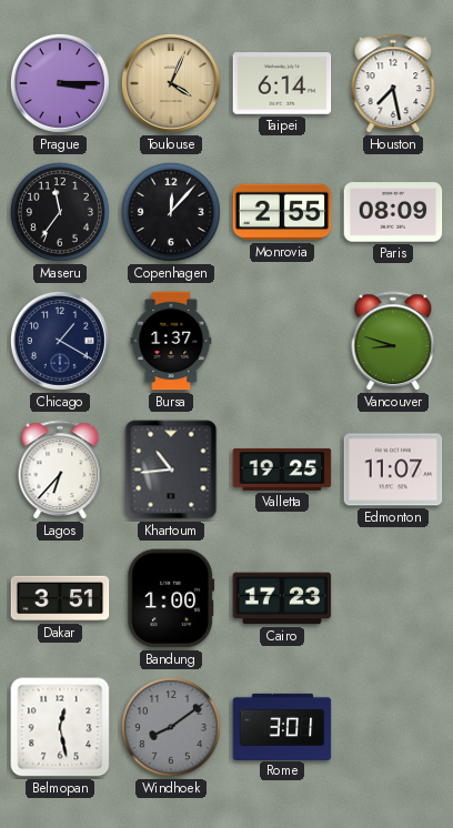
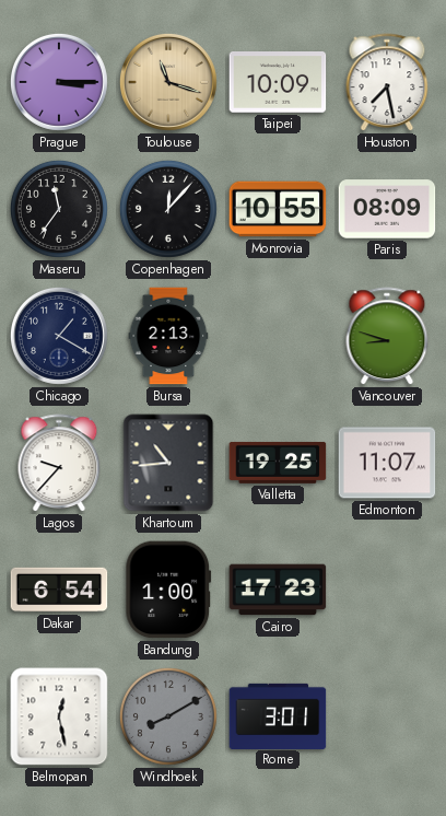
Toulouse: 4:04 -> 11:18
Taipei: 6:14 -> 10:09
Monrovia: 2:55 -> 10:55
Bursa: 1:37 -> 2:13
Lagos: 6:37 -> 9:37
Dakar: 3:51 -> 6:54
Windhoek: 8:09 -> 8:10
